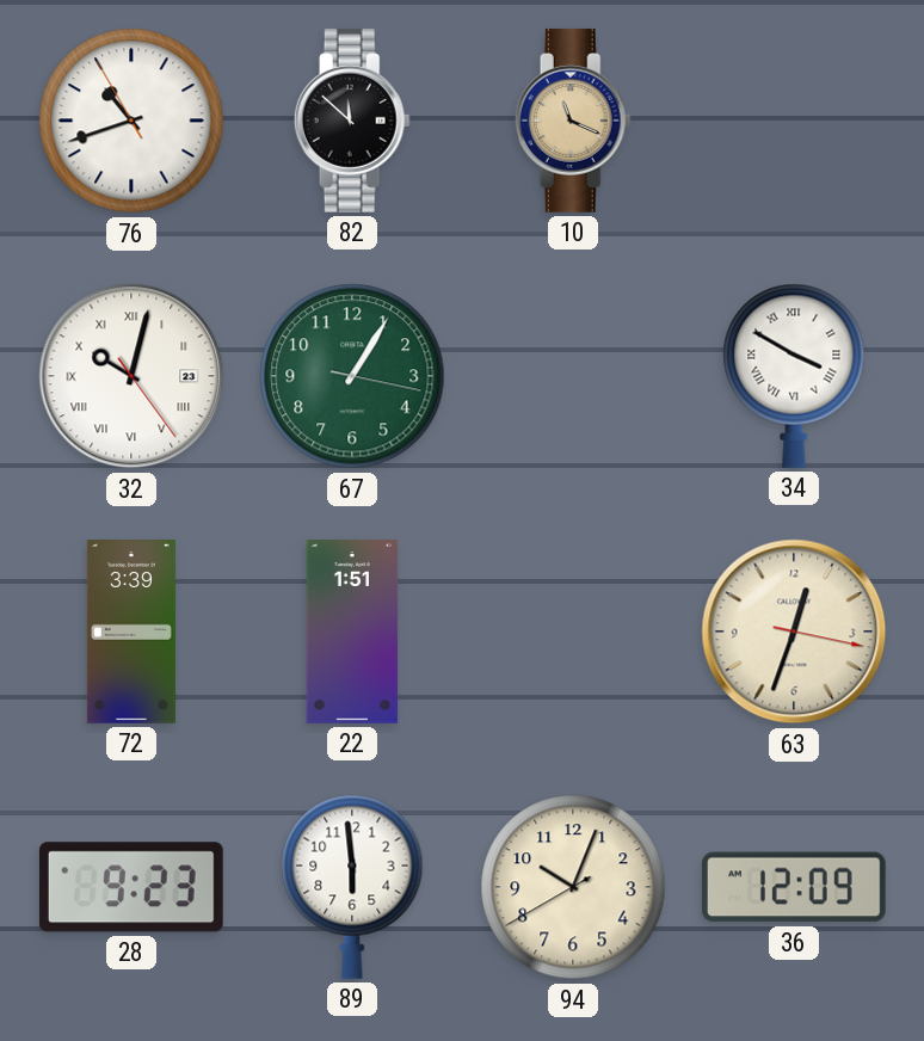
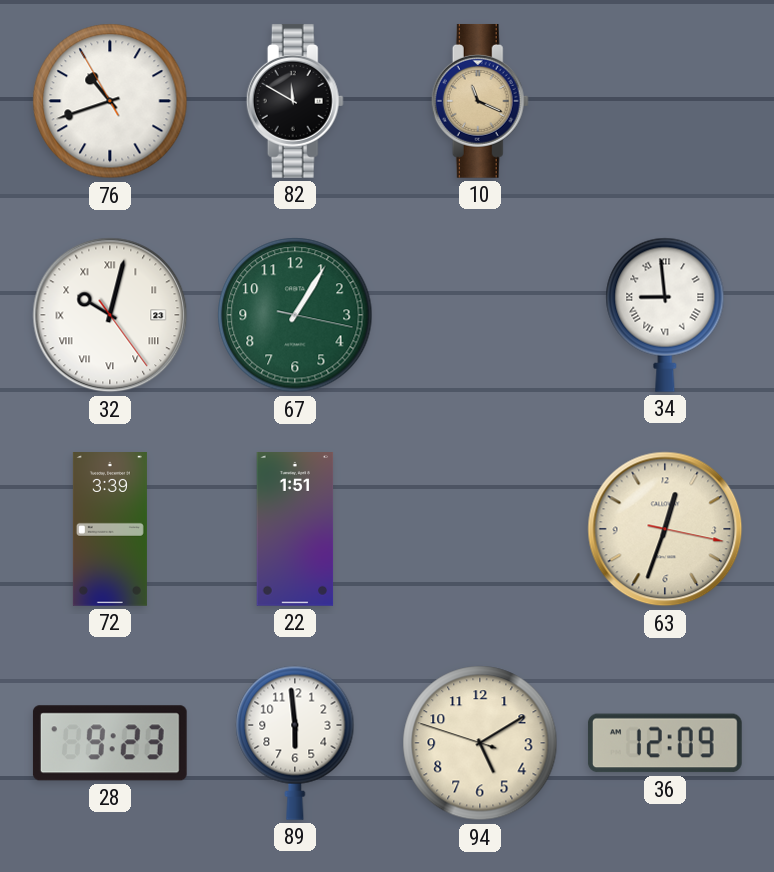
82: 11:52 -> 11:50
34: 3:50 -> 8:59
94: 10:03 -> 5:09
